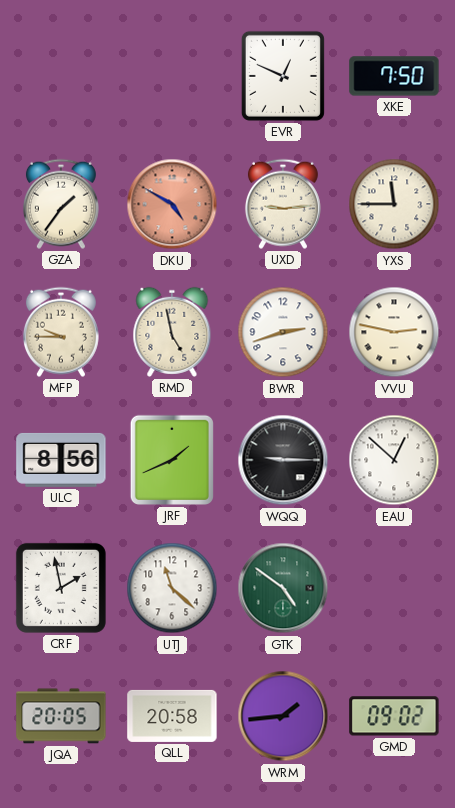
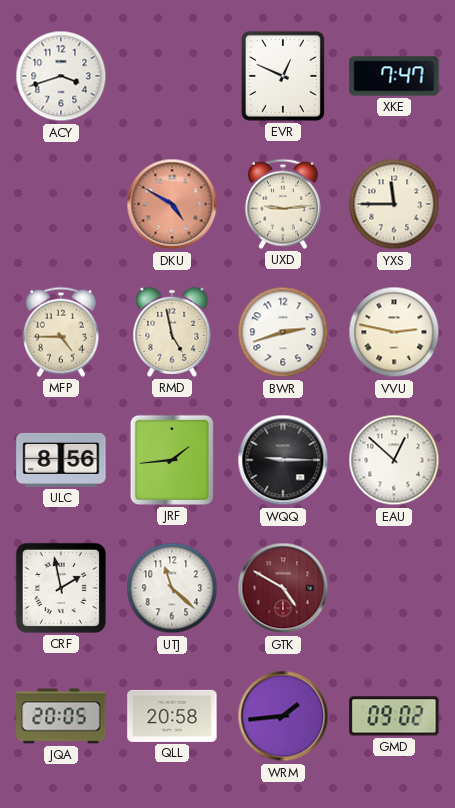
ACY: none -> 3:42
XKE: 7:50 -> 7:47
GZA: 1:36 -> none
MFP: 9:45 -> 4:45
JRF: 1:41 -> 1:44
GTK: 4:51 -> 4:50
GTK dial: green -> burgundy
